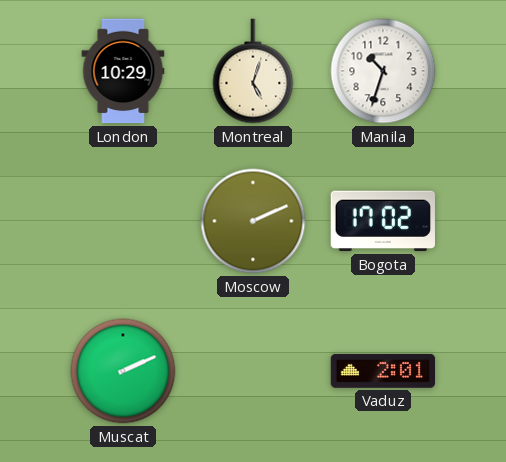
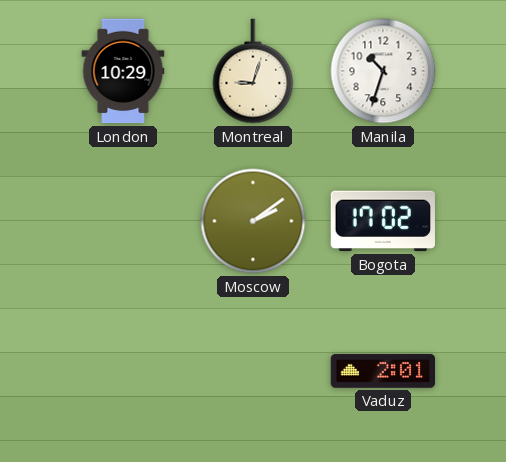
Montreal: 5:03 -> 9:03
Moscow: 2:11 -> 2:09
Muscat: 2:11 -> none
